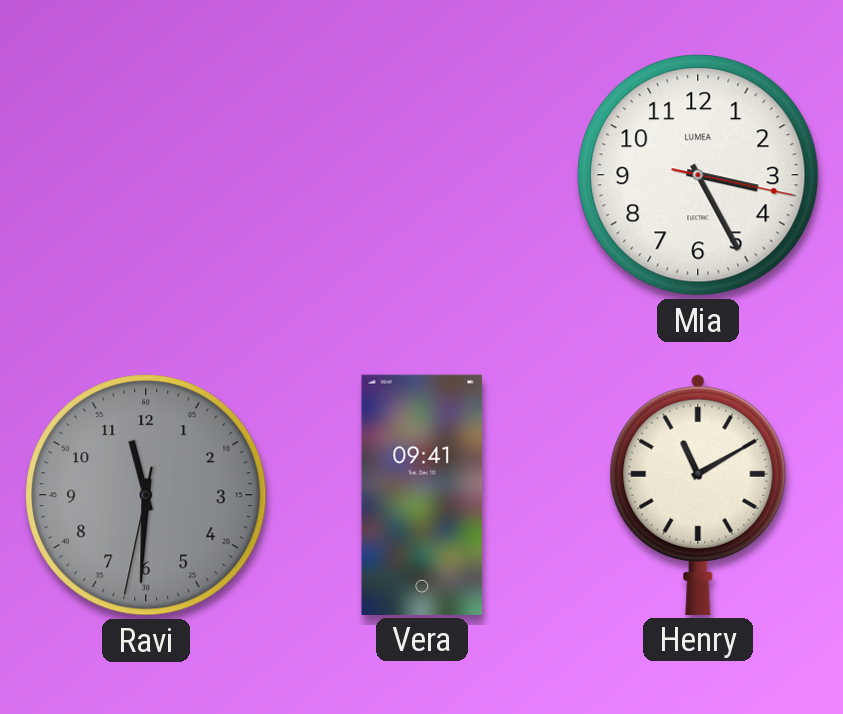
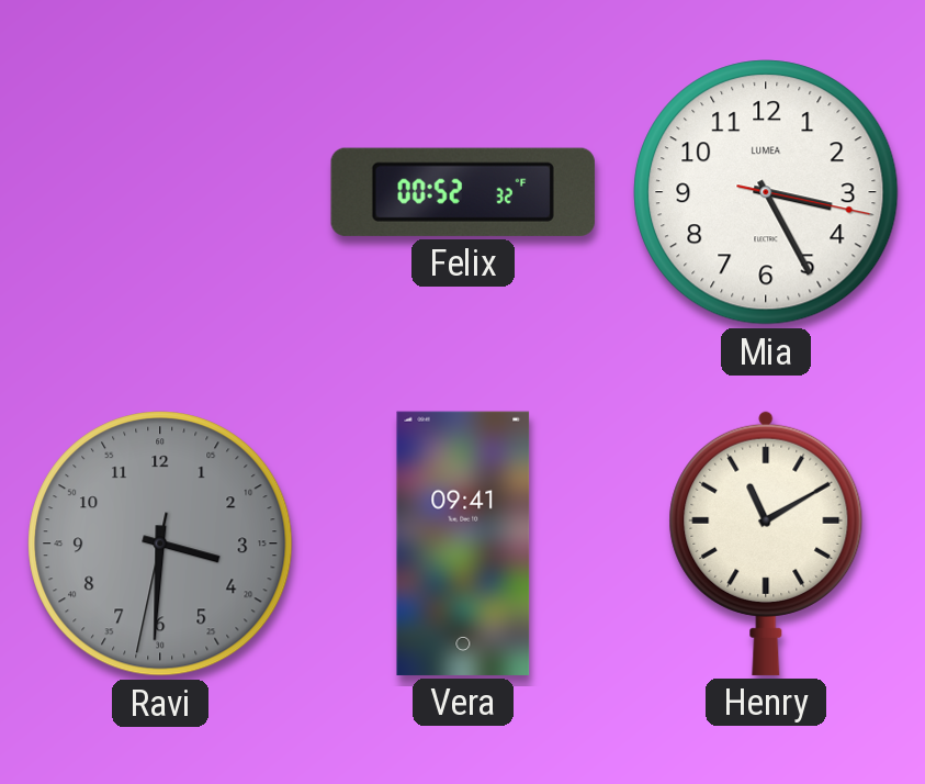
Felix: none -> 00:52
Ravi: 11:30 -> 3:30
